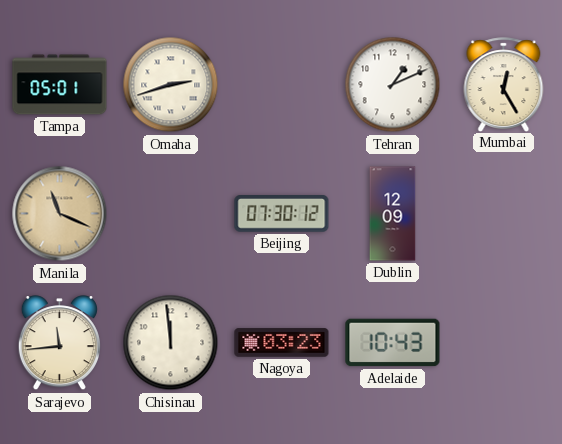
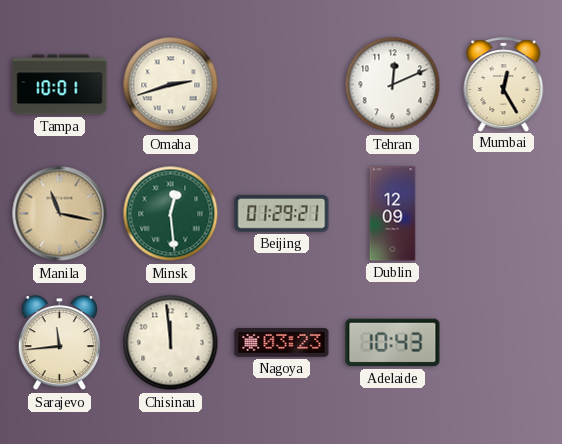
Tampa: 05:01 -> 10:01
Tehran: 1:11 -> 12:11
Manila: 11:19 -> 11:17
Minsk: none -> 12:29
Beijing: 07:30 -> 01:29
